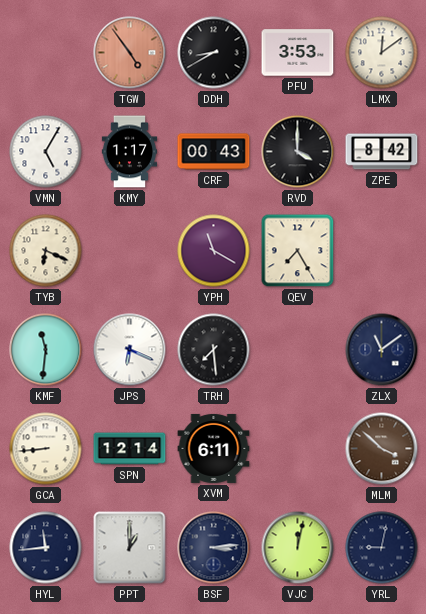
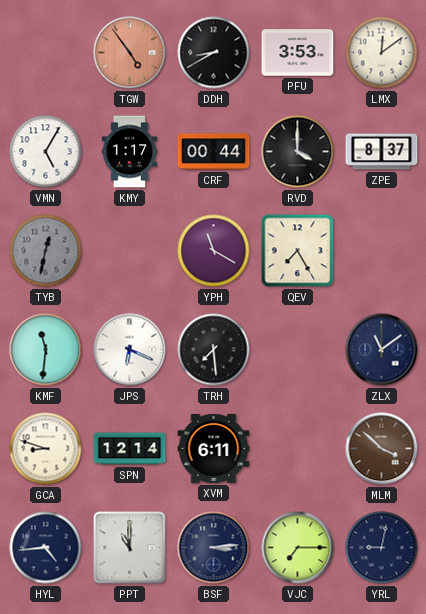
CRF: 00:43 -> 00:44
ZPE: 8:42 -> 8:37
TYB: 6:19 -> 12:32
TYB dial: cream -> grey
GCA: 8:44 -> 8:48
HYL: 11:44 -> 4:44
PPT: 1:00 -> 11:00
VJC: 12:02 -> 7:15
